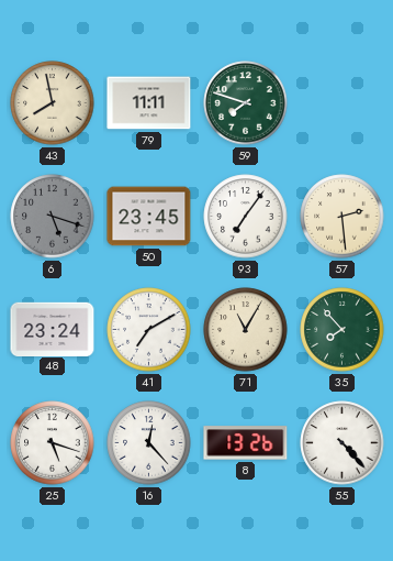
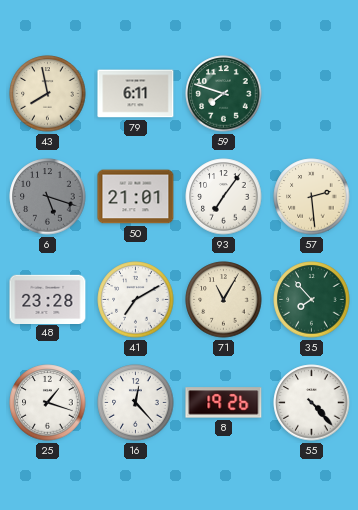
79: 11:11 -> 6:11
50: 23:45 -> 21:01
48: 23:24 -> 23:28
25: 5:18 -> 1:18
8: 13:26 -> 19:26
